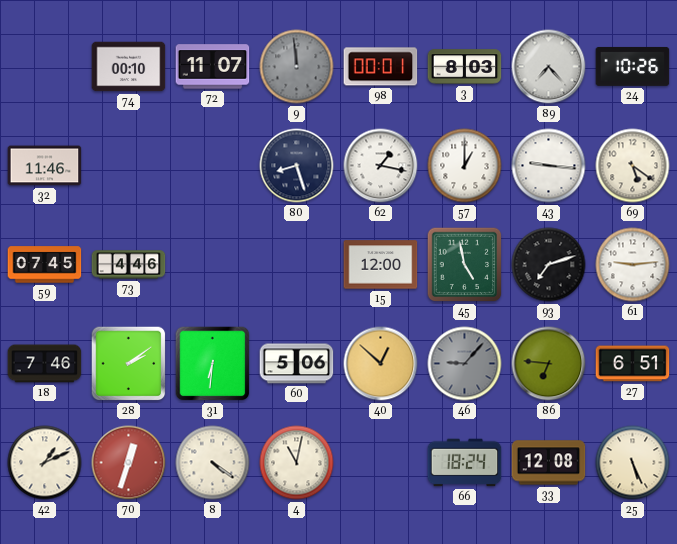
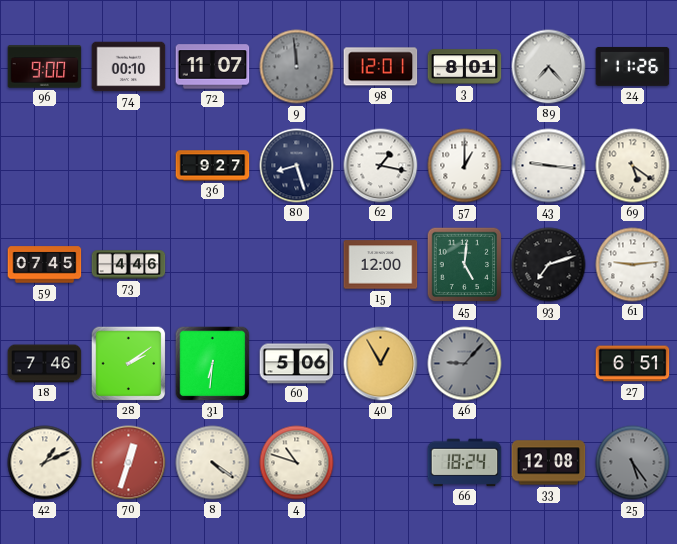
96: none -> 9:00
98: 00:01 -> 12:01
3: 8:03 -> 8:01
24: 10:26 -> 11:26
32: 11:46 -> none
36: none -> 9:27
45: 4:58 -> 5:01
40: 12:52 -> 12:55
86: 6:46 -> none
4: 11:02 -> 10:48
25: 5:26 -> 5:24
25 dial: cream -> grey
